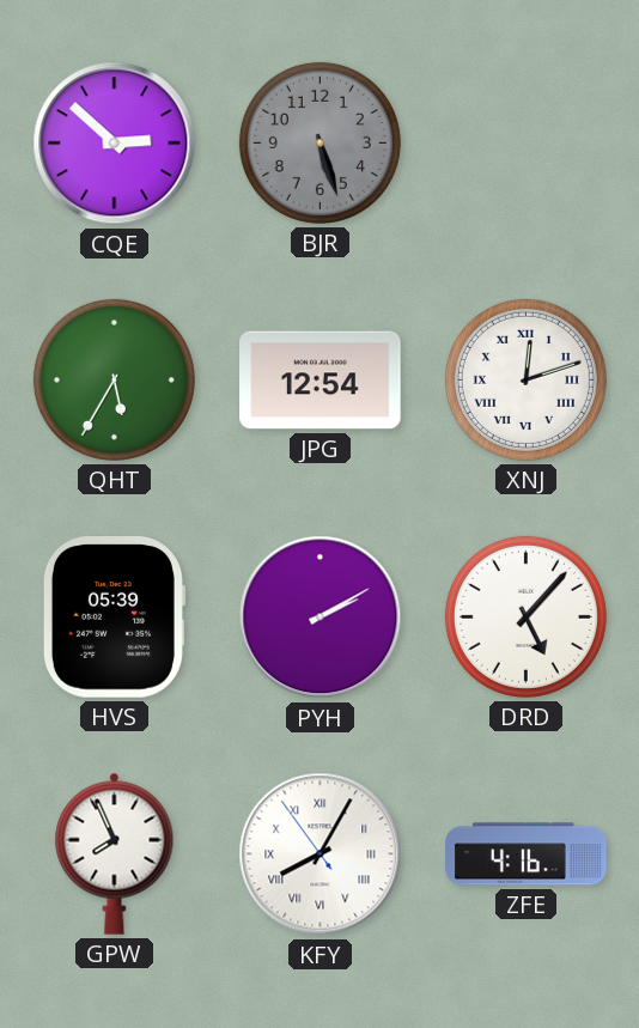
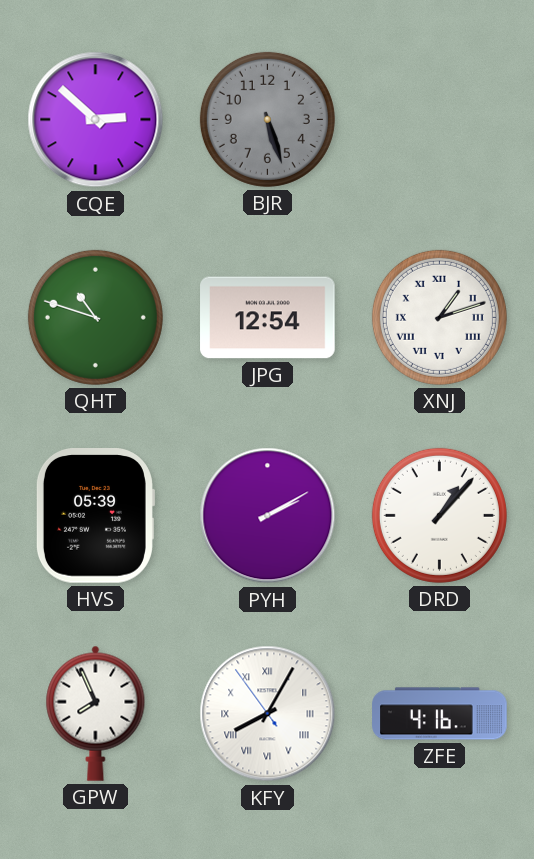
QHT: 5:35 -> 10:48
XNJ: 12:12 -> 1:12
DRD: 5:07 -> 1:07
